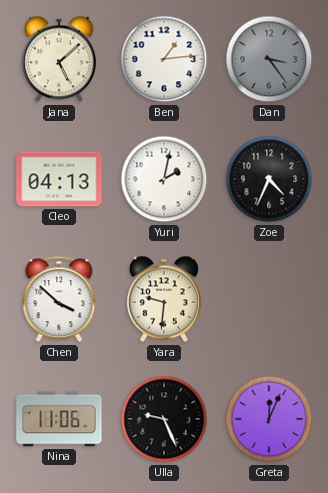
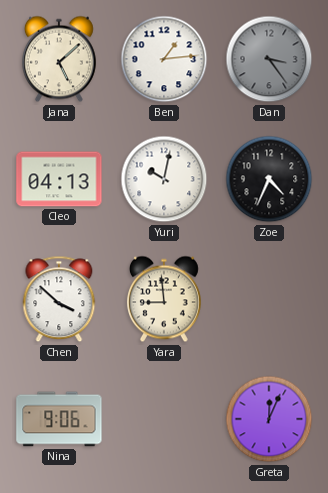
Yuri: 2:02 -> 10:02
Yara: 9:31 -> 8:59
Nina: 11:06 -> 9:06
Ulla: 9:26 -> none
